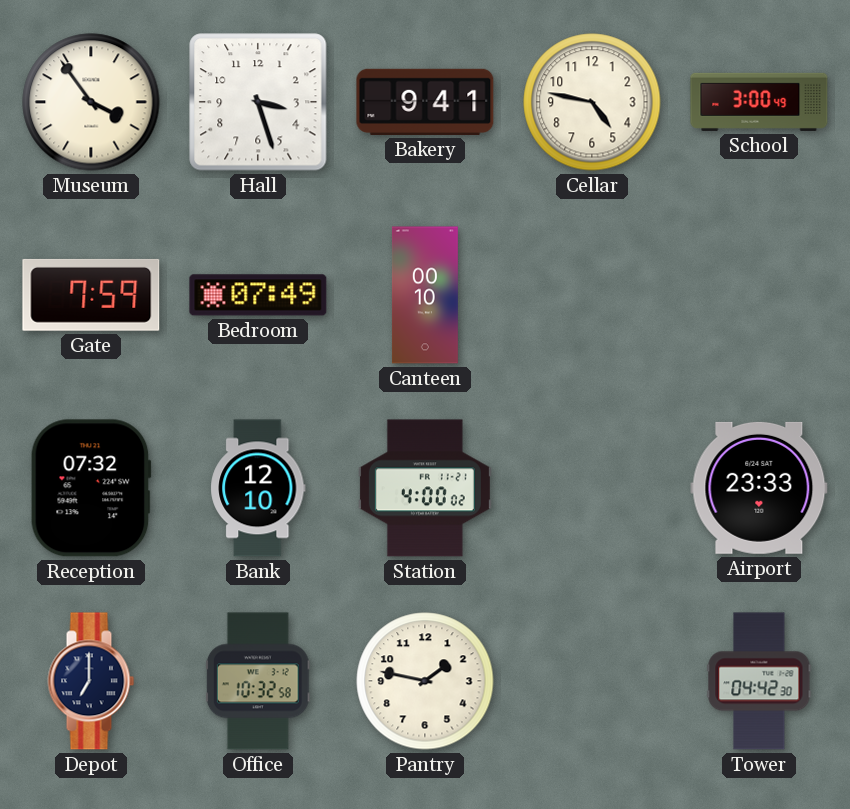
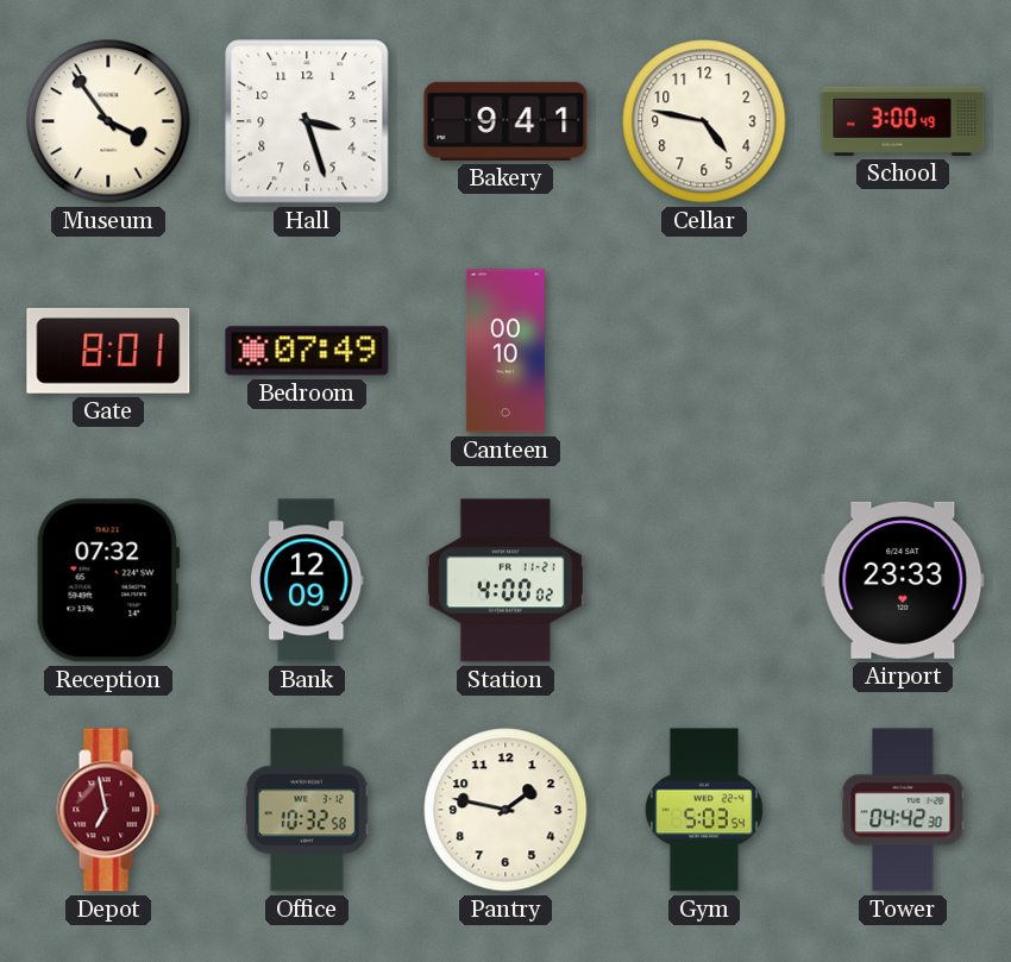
Gate: 7:59 -> 8:01
Bank: 12:10 -> 12:09
Depot: 7:00 -> 6:58
Depot dial: navy -> burgundy
Gym: none -> 5:03
